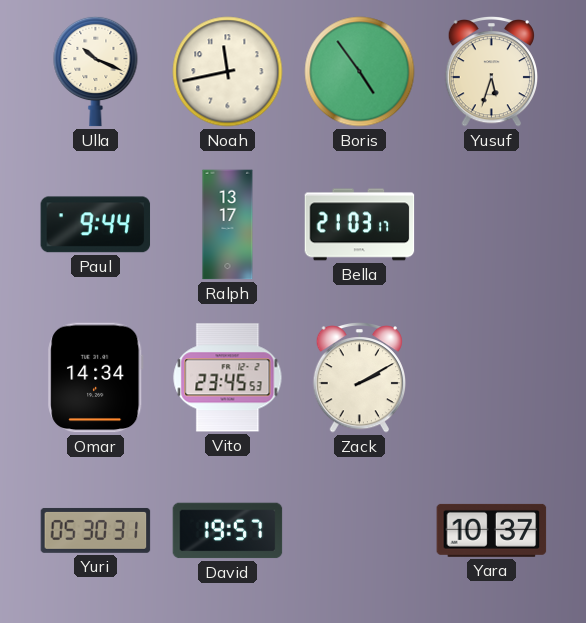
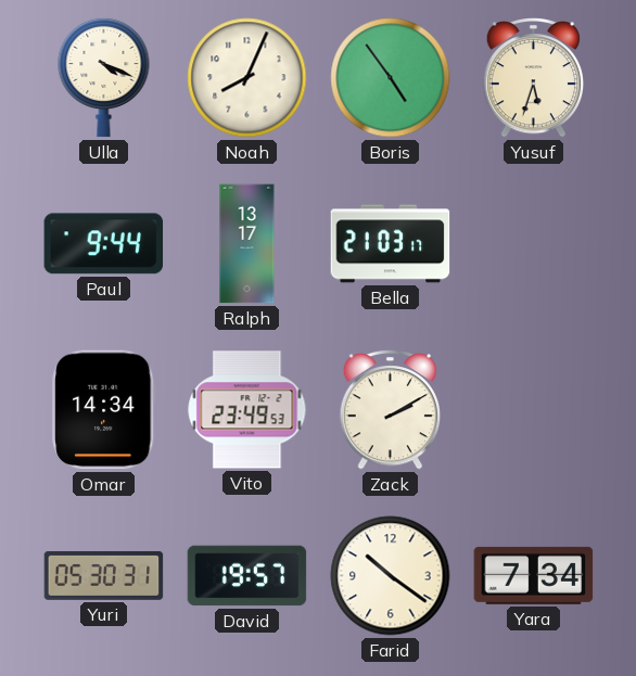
Ulla: 10:19 -> 4:19
Noah: 11:43 -> 8:04
Vito: 23:45 -> 23:49
Farid: none -> 10:21
Yara: 10:37 -> 7:34
